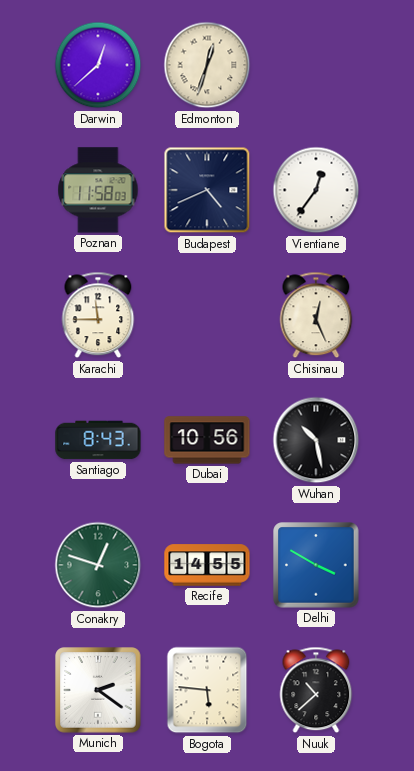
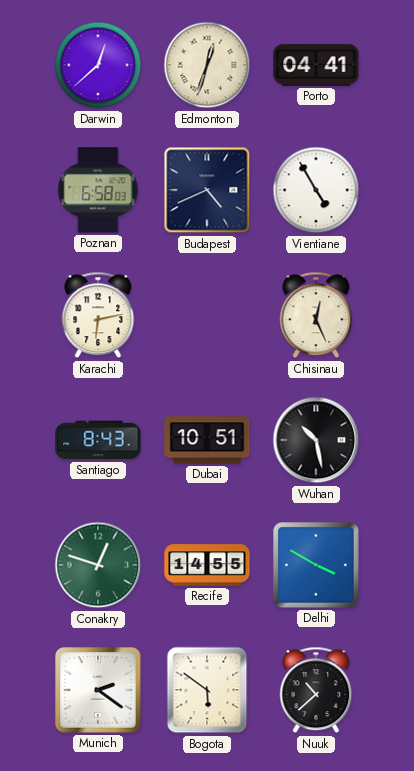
Porto: none -> 04:41
Poznan: 11:58 -> 6:58
Vientiane: 12:36 -> 4:55
Karachi: 11:45 -> 6:13
Dubai: 10:56 -> 10:51
Bogota: 5:46 -> 5:51
